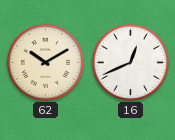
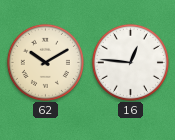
16: 12:41 -> 12:46
